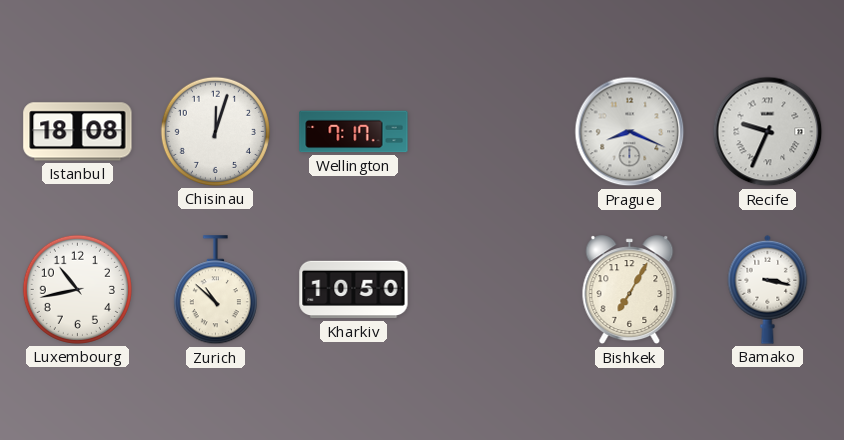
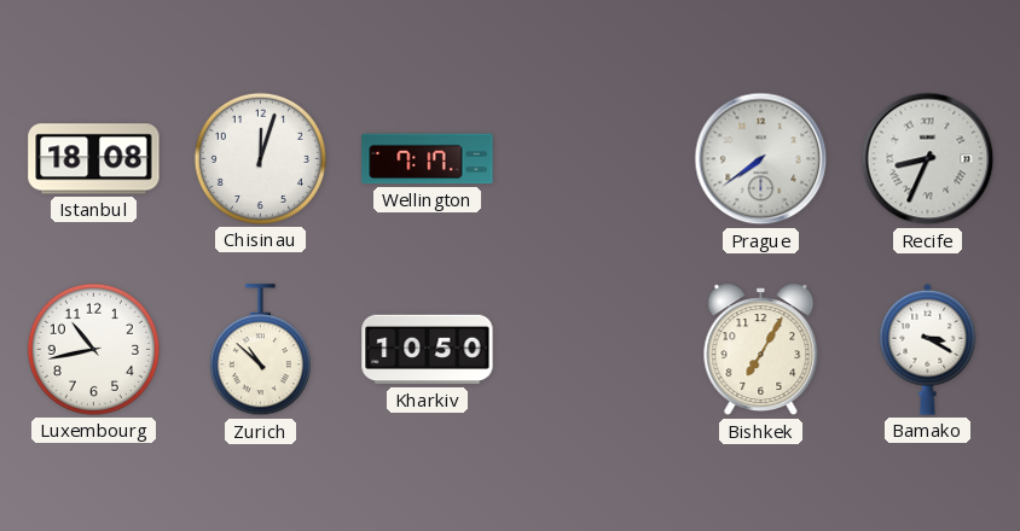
Prague: 8:19 -> 7:39
Recife: 9:34 -> 8:34
Bamako: 3:17 -> 3:20
